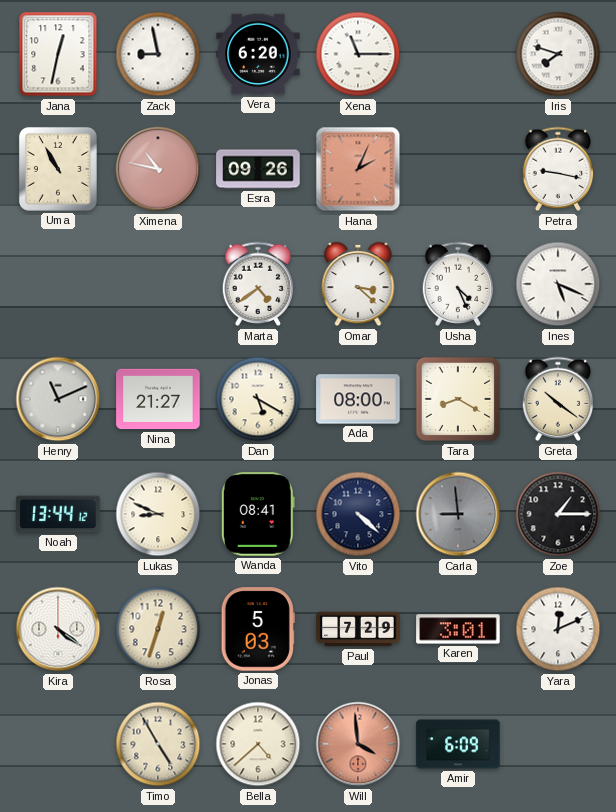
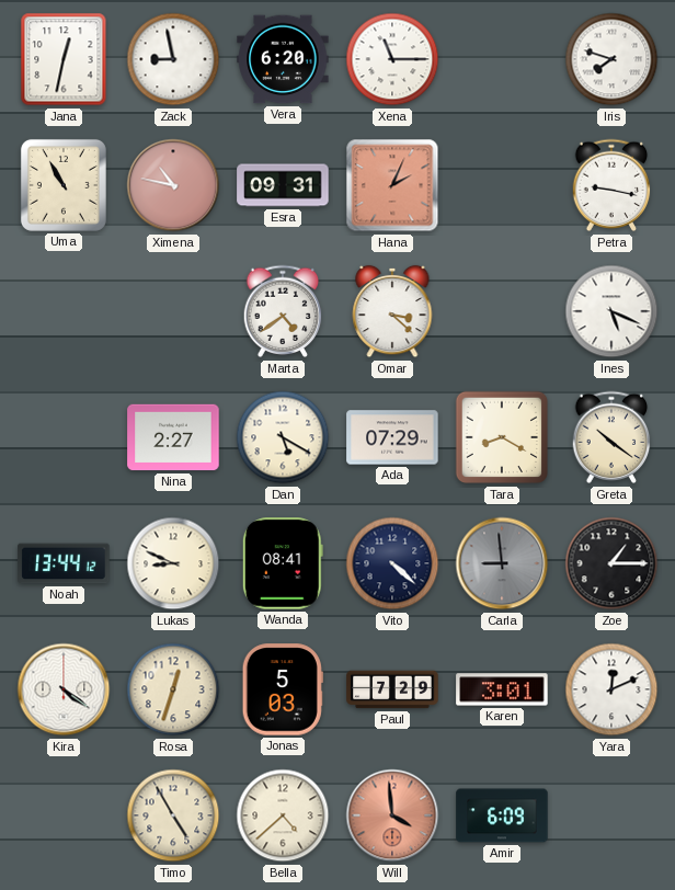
Esra: 09:26 -> 09:31
Usha: 4:26 -> none
Henry: 11:11 -> none
Nina: 21:27 -> 2:27
Ada: 08:00 -> 07:29
